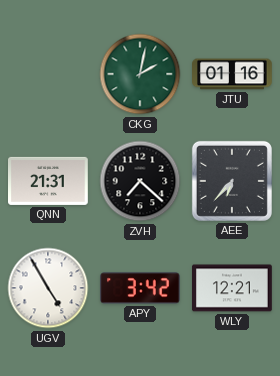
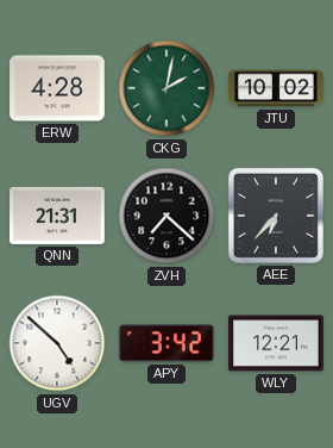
ERW: none -> 4:28
JTU: 01:16 -> 10:02
UGV: 4:55 -> 4:52
